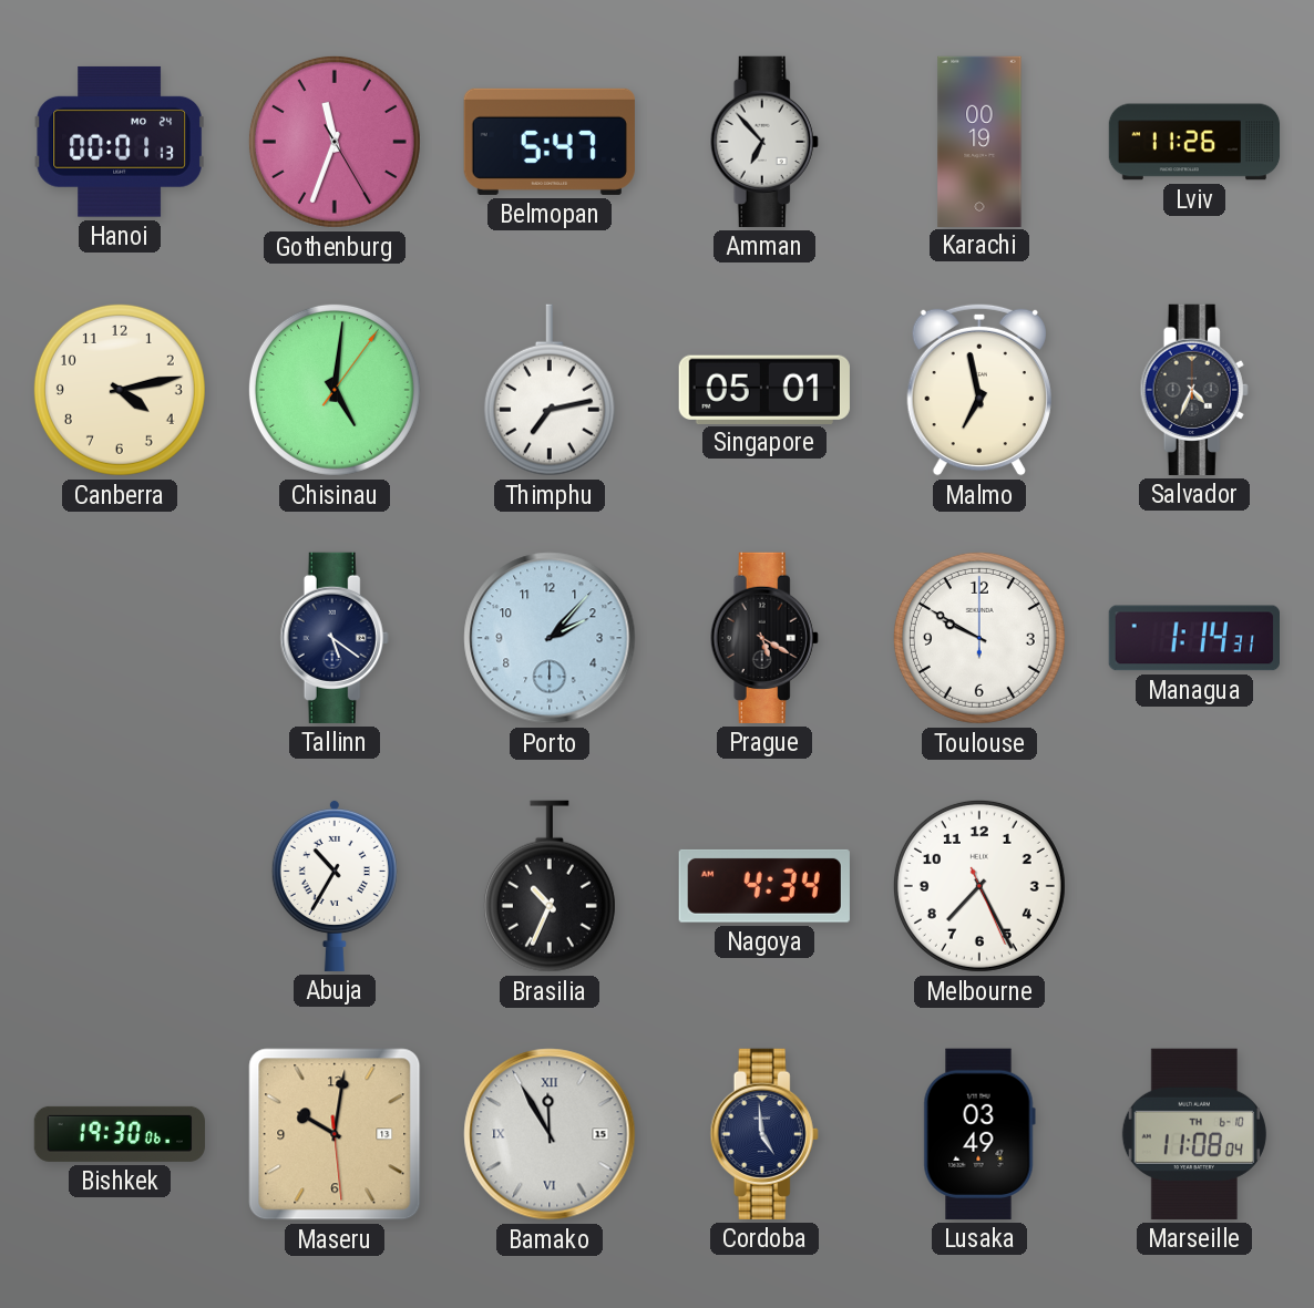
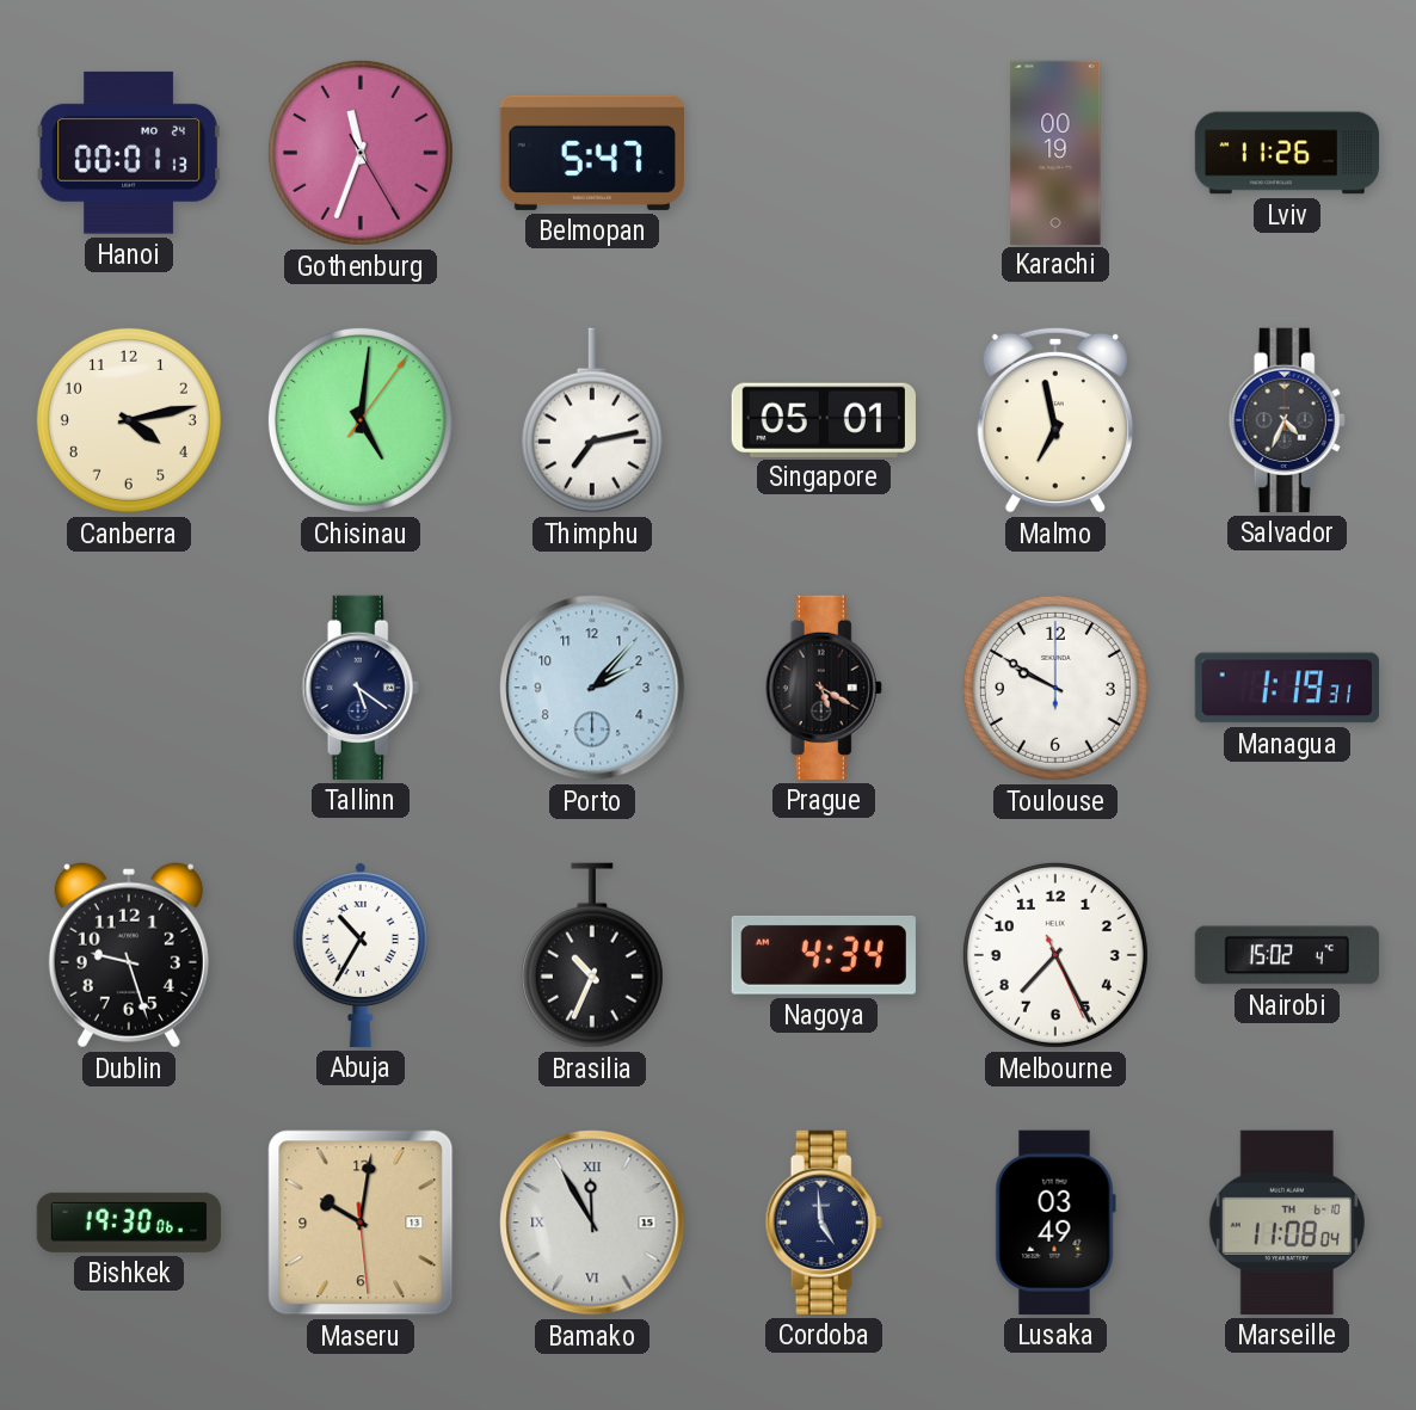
Amman: 6:53 -> none
Managua: 1:14 -> 1:19
Dublin: none -> 9:27
Nairobi: none -> 15:02
